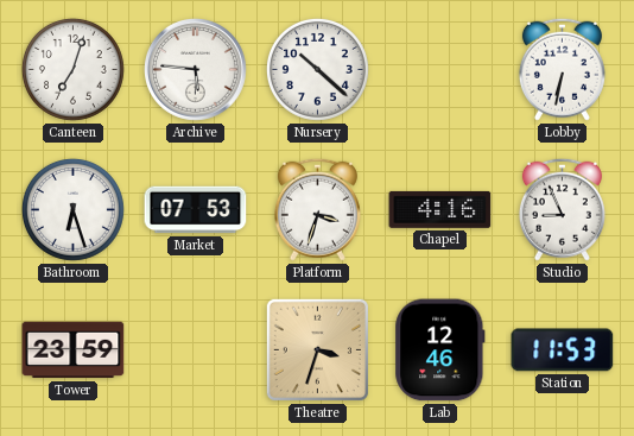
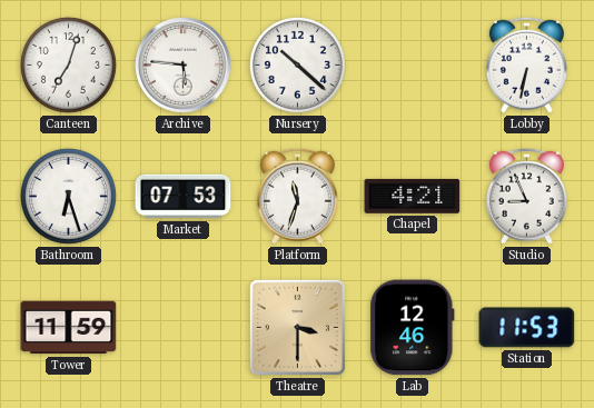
Platform: 3:33 -> 11:33
Chapel: 4:16 -> 4:21
Tower: 23:59 -> 11:59
Theatre: 3:33 -> 3:30
